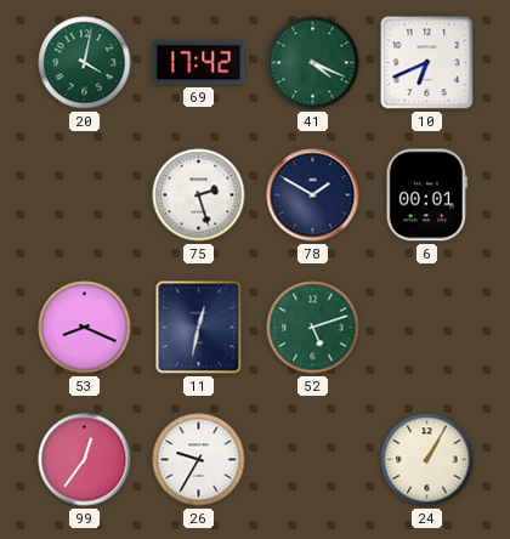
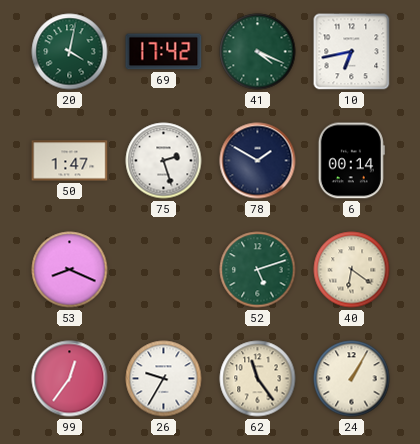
10: 6:41 -> 6:43
50: none -> 1:47
6: 00:01 -> 00:14
11: 12:32 -> none
40: none -> 6:21
62: none -> 11:24
